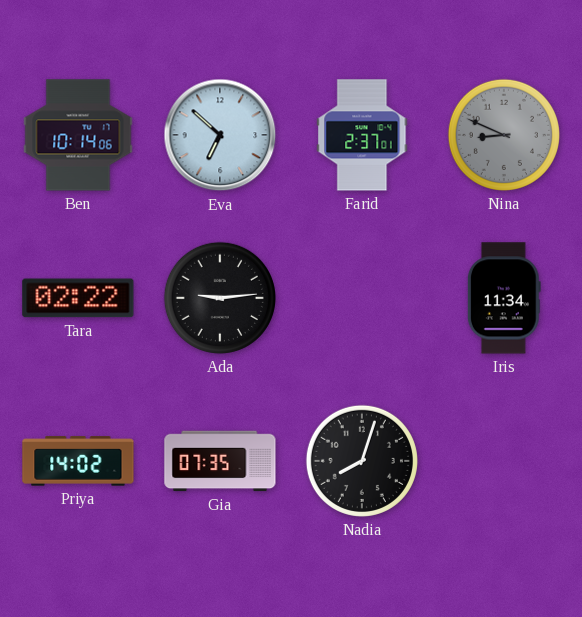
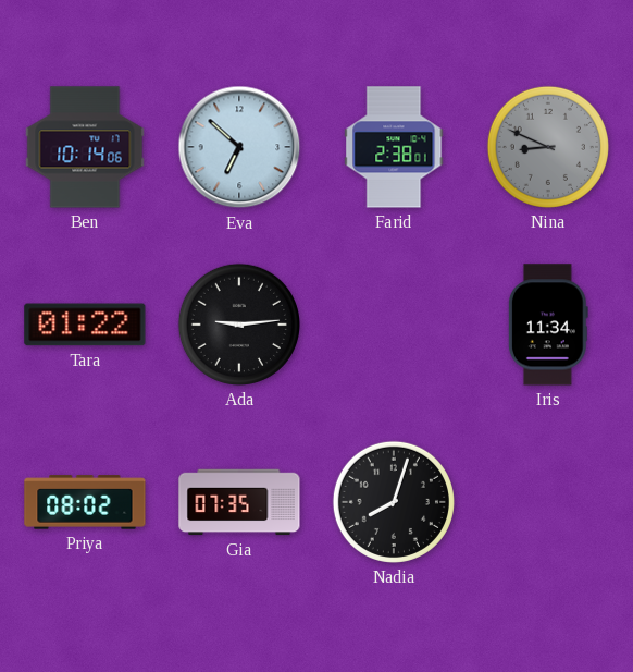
Farid: 2:37 -> 2:38
Tara: 02:22 -> 01:22
Priya: 14:02 -> 08:02
